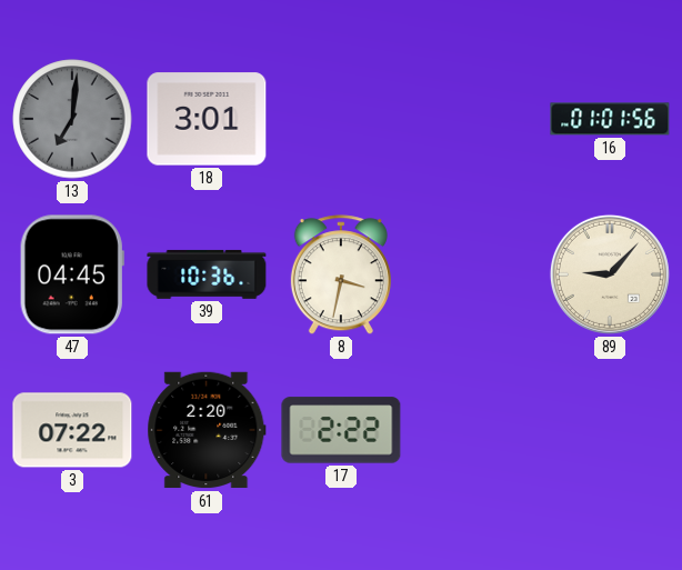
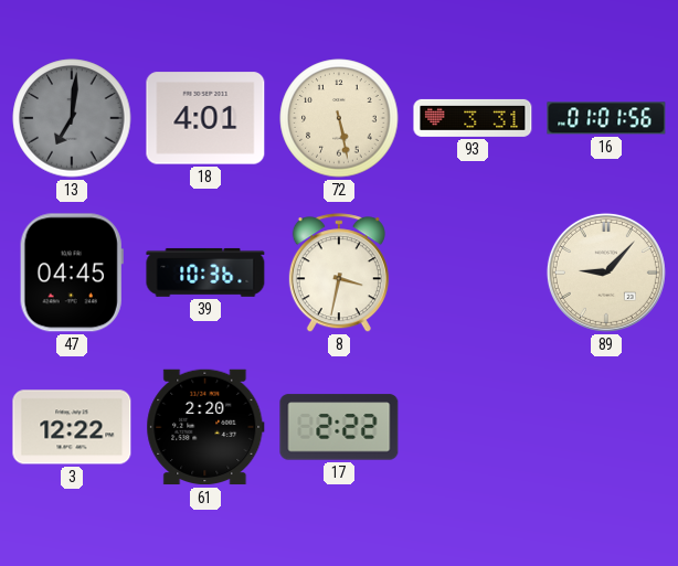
18: 3:01 -> 4:01
72: none -> 5:28
93: none -> 3:31
3: 07:22 -> 12:22
